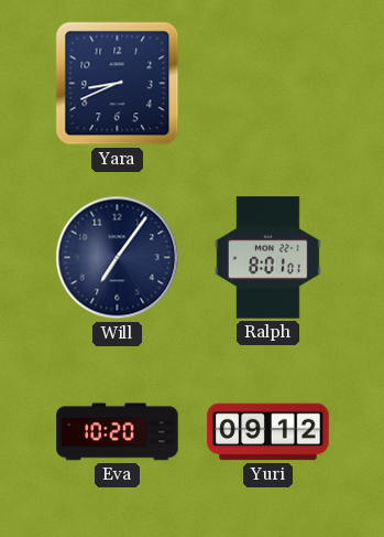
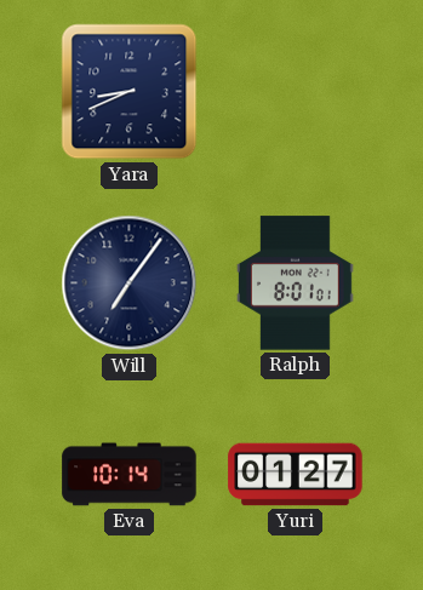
Eva: 10:20 -> 10:14
Yuri: 09:12 -> 01:27
